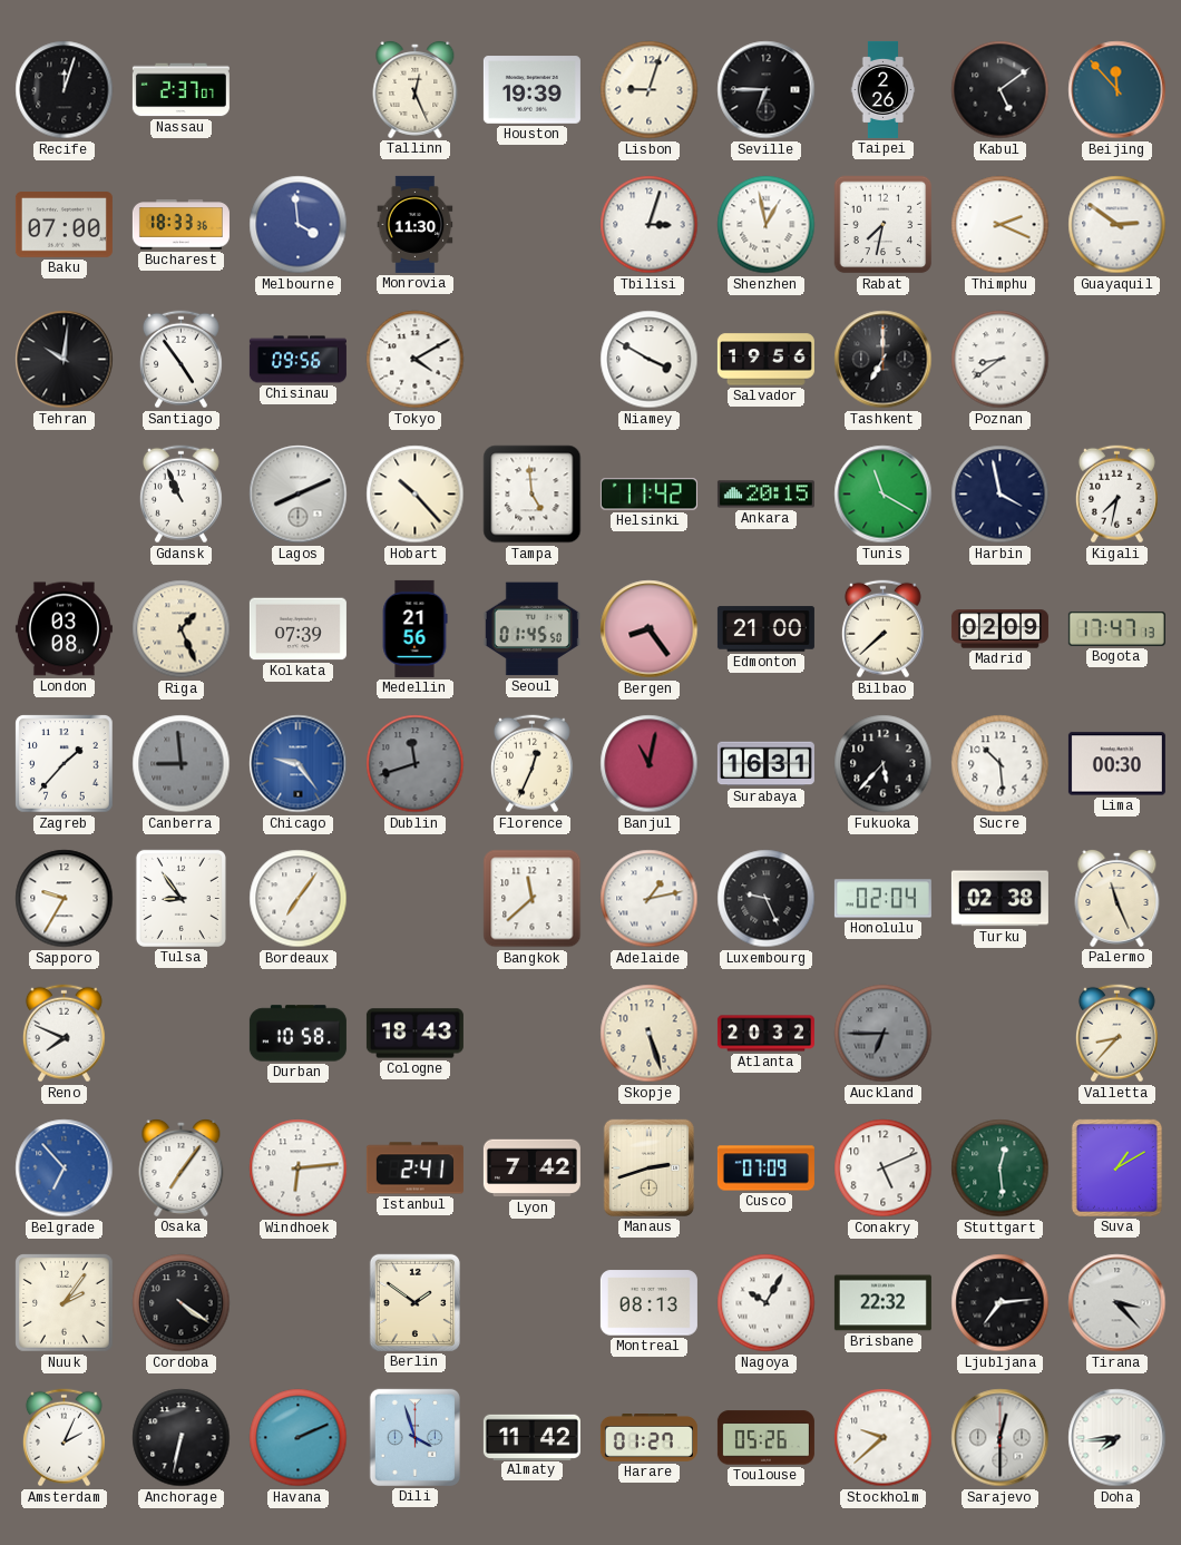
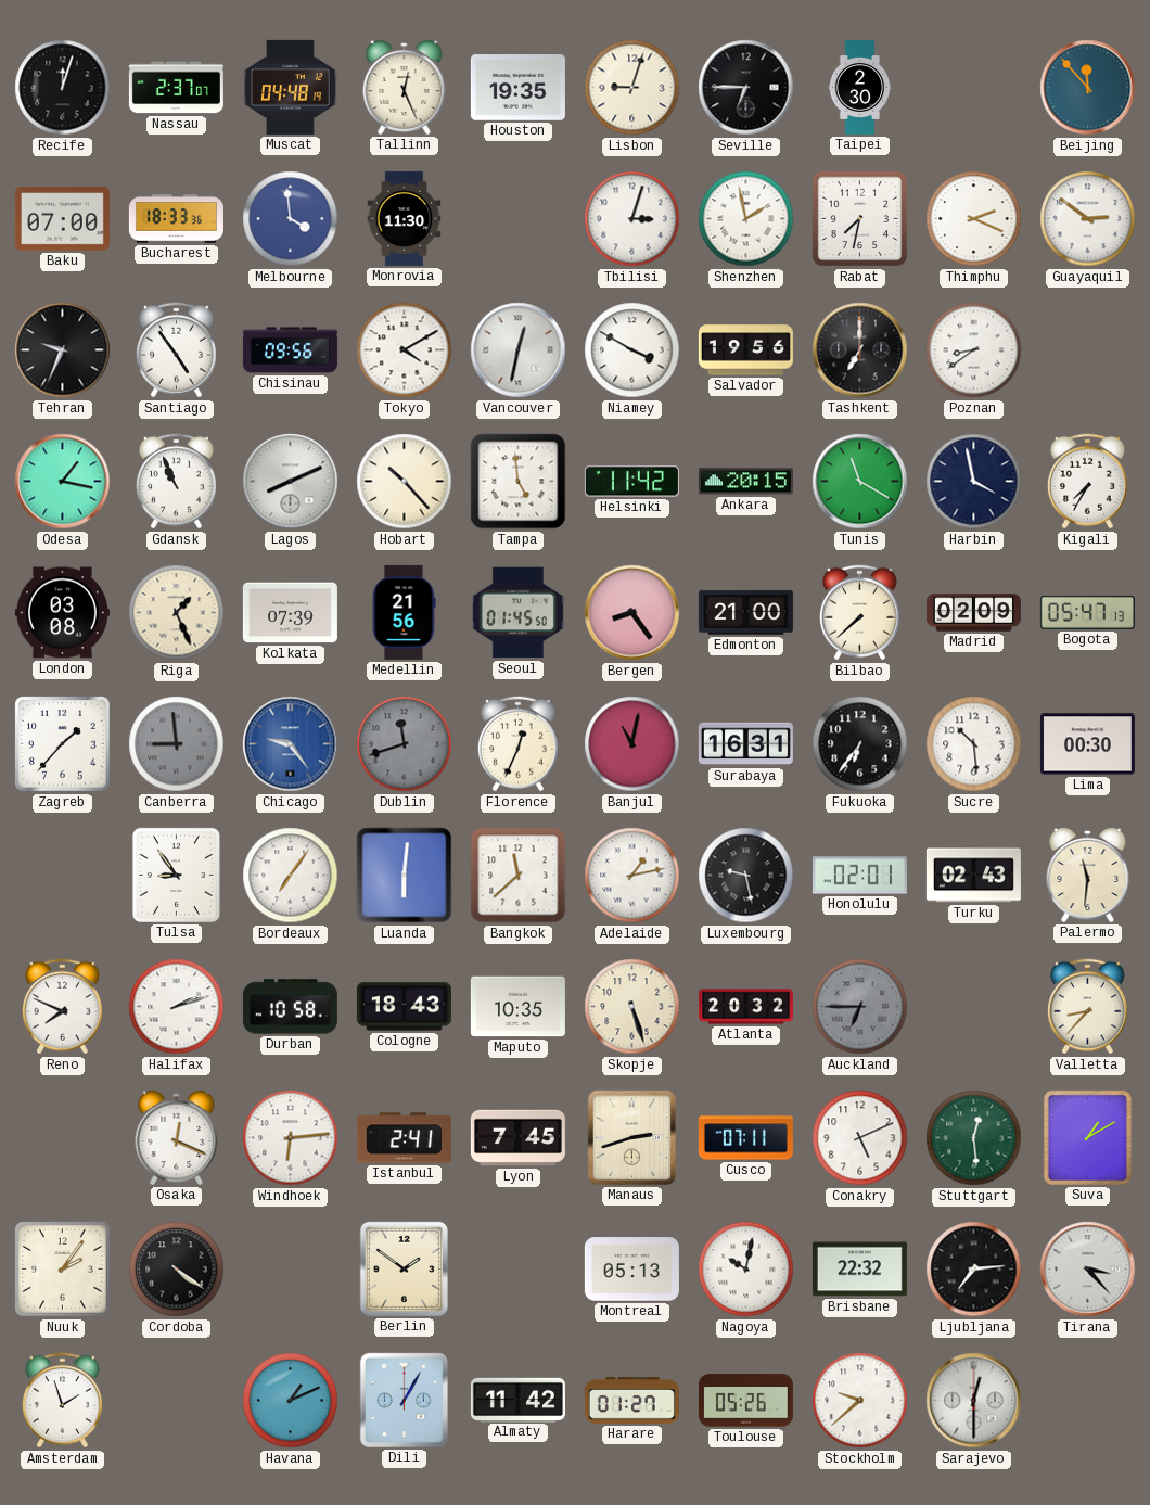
Muscat: none -> 04:48
Houston: 19:39 -> 19:35
Taipei: 2:26 -> 2:30
Kabul: 5:09 -> none
Shenzhen: 12:58 -> 1:58
Tehran: 10:01 -> 9:34
Vancouver: none -> 12:32
Odesa: none -> 1:17
Kigali: 7:32 -> 7:35
Bogota: 17:47 -> 05:47
Fukuoka: 5:37 -> 6:36
Sapporo: 9:35 -> none
Luanda: none -> 6:01
Luxembourg: 9:26 -> 9:28
Honolulu: 02:04 -> 02:01
Turku: 02:38 -> 02:43
Palermo: 11:26 -> 11:31
Halifax: none -> 2:12
Maputo: none -> 10:35
Belgrade: 6:53 -> none
Osaka: 7:06 -> 12:19
Lyon: 7:42 -> 7:45
Cusco: 07:09 -> 07:11
Montreal: 08:13 -> 05:13
Nagoya: 10:05 -> 10:02
Amsterdam: 2:04 -> 1:57
Anchorage: 6:32 -> none
Havana: 2:11 -> 1:11
Dili: 3:57 -> 1:05
Doha: 7:44 -> none
